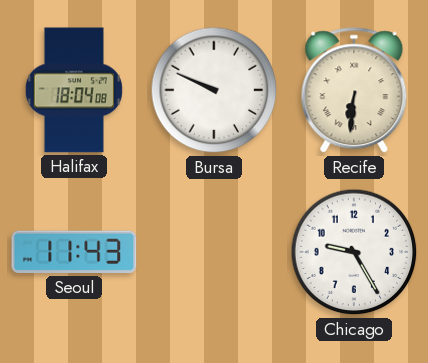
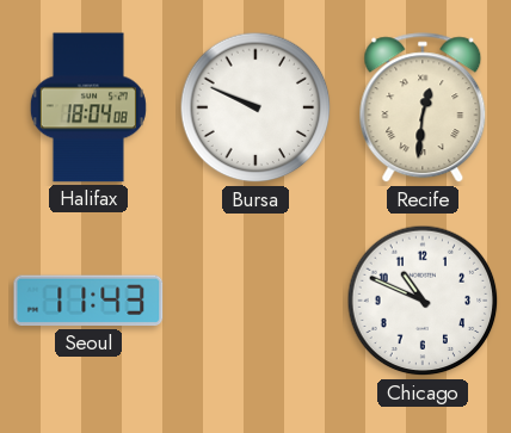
Recife: 6:31 -> 12:31
Chicago: 9:25 -> 10:49
